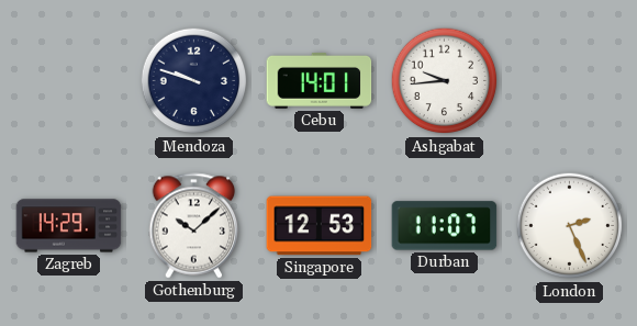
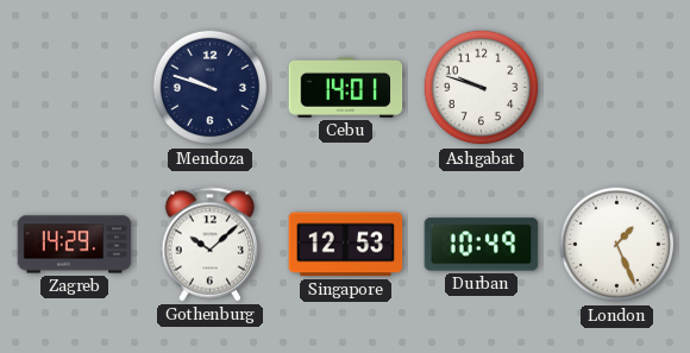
Ashgabat: 9:44 -> 9:48
Durban: 11:07 -> 10:49
London: 2:26 -> 1:26
